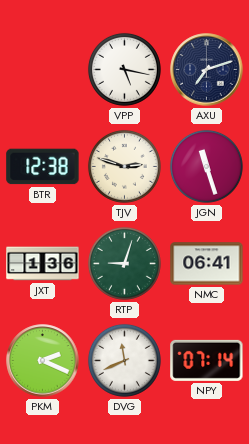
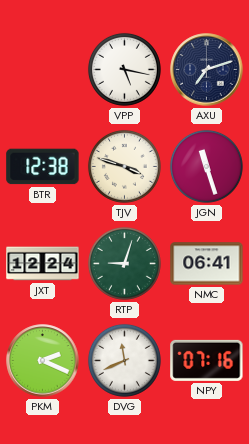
TJV: 2:48 -> 3:48
JXT: 1:36 -> 12:24
NPY: 07:14 -> 07:16
